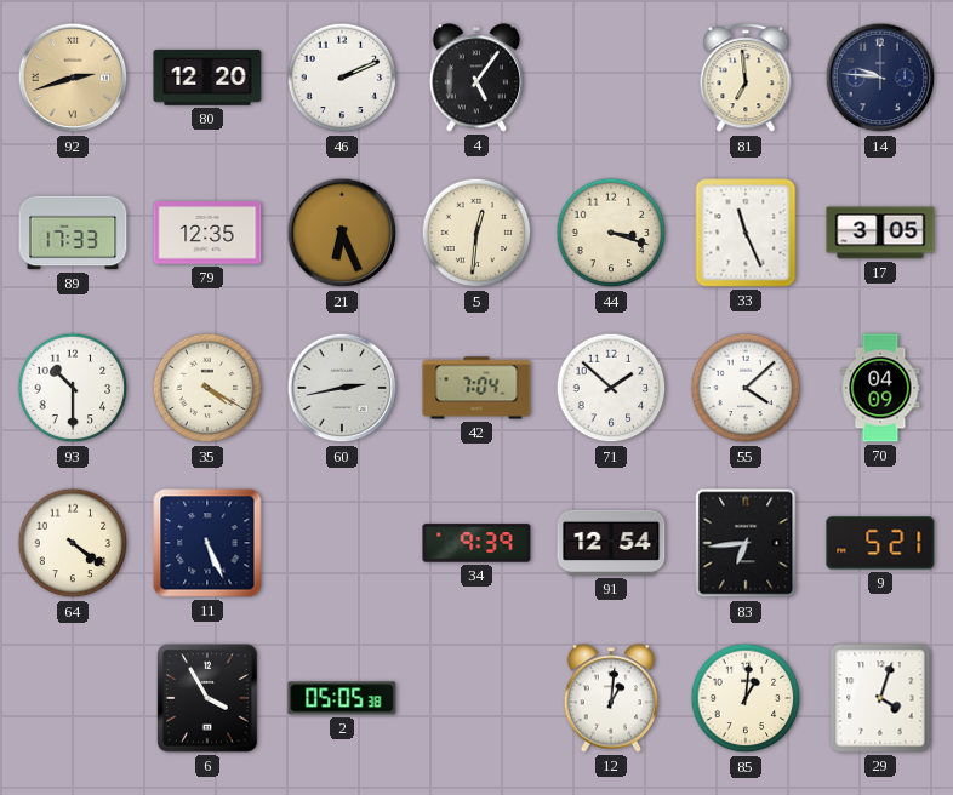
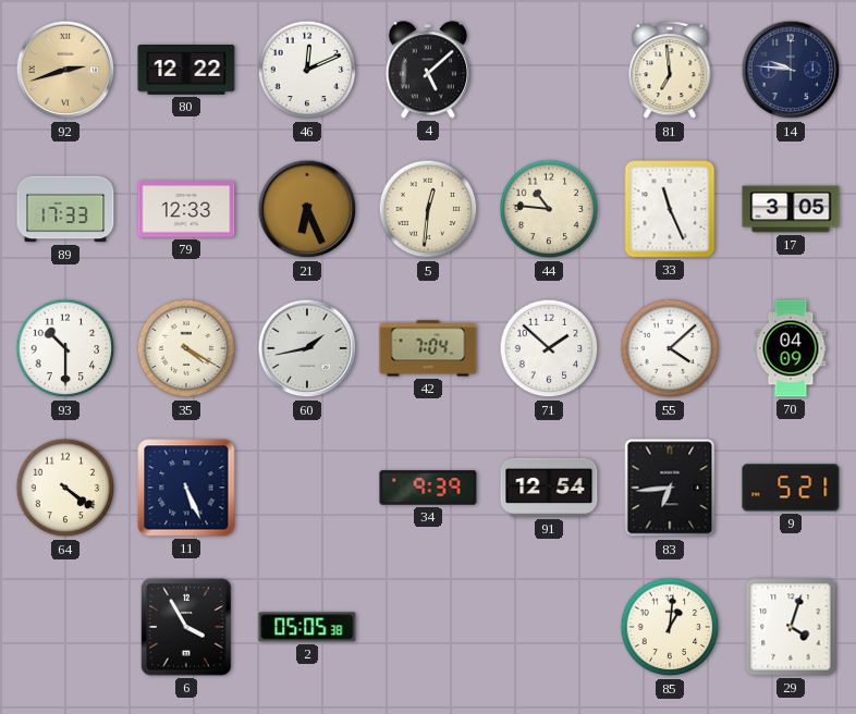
80: 12:20 -> 12:22
46: 2:11 -> 12:11
4: 5:06 -> 5:08
79: 12:35 -> 12:33
44: 3:18 -> 10:46
60: 2:43 -> 1:43
12: 1:01 -> none
